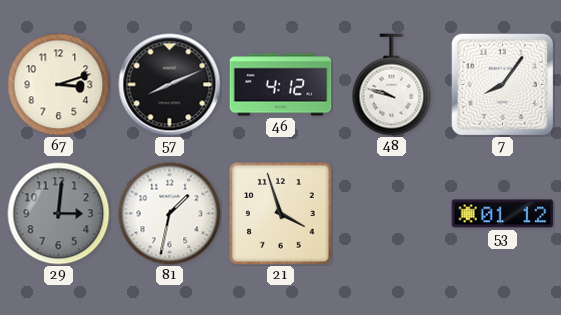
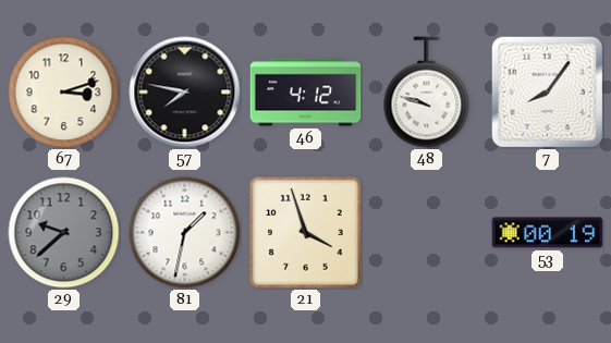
57: 8:11 -> 7:47
29: 3:01 -> 9:38
53: 01:12 -> 00:19
